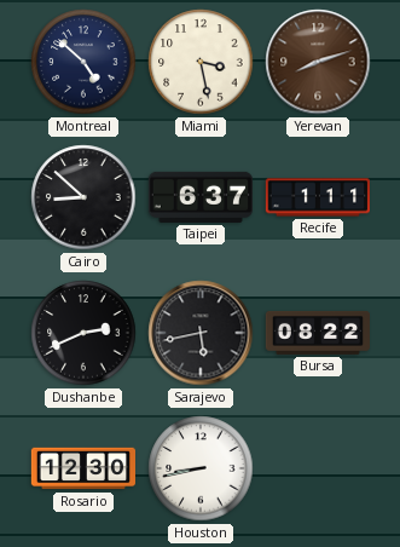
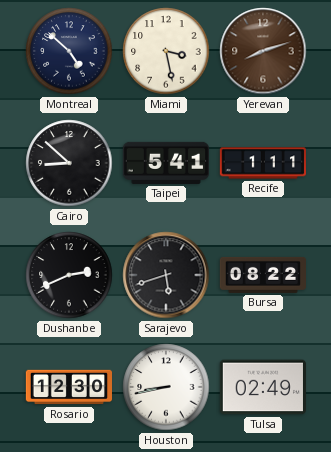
Taipei: 6:37 -> 5:41
Sarajevo: 5:43 -> 5:42
Tulsa: none -> 02:49
